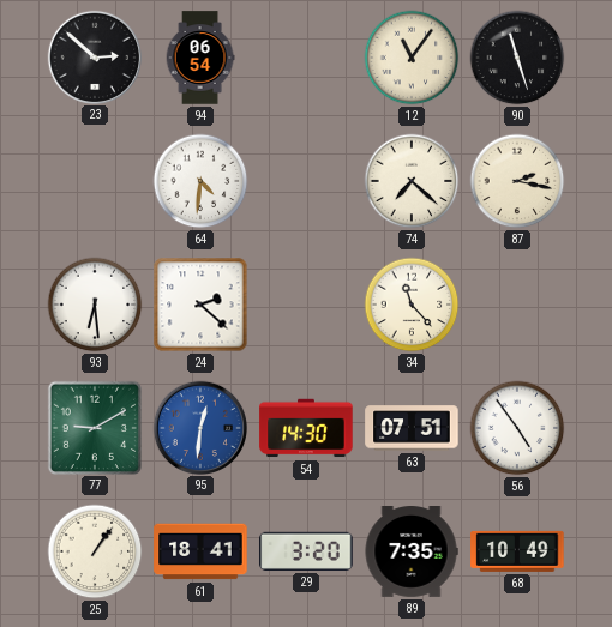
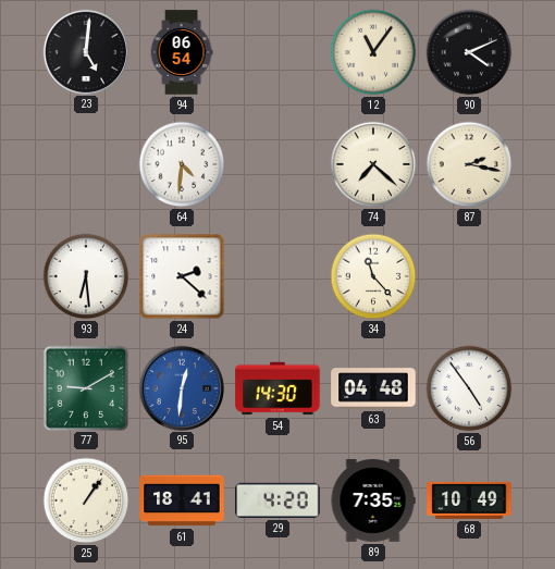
23: 2:52 -> 5:01
90: 11:27 -> 4:11
63: 07:51 -> 04:48
29: 3:20 -> 4:20
